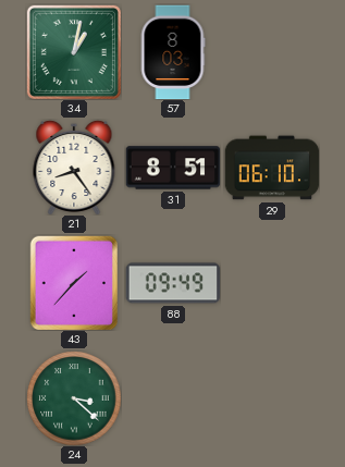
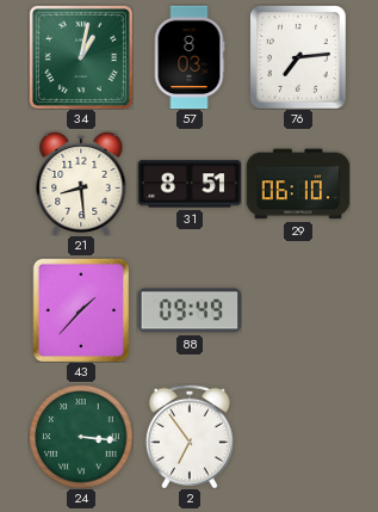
76: none -> 7:14
21: 8:24 -> 8:29
24: 3:22 -> 3:16
2: none -> 6:54
